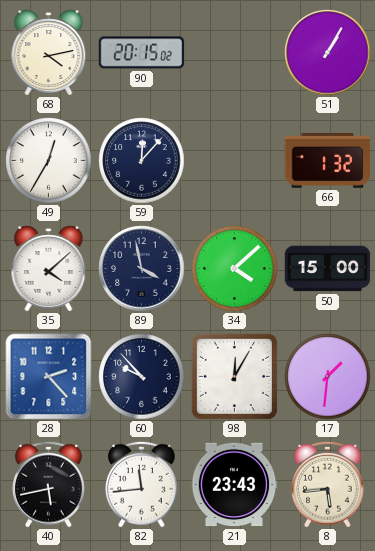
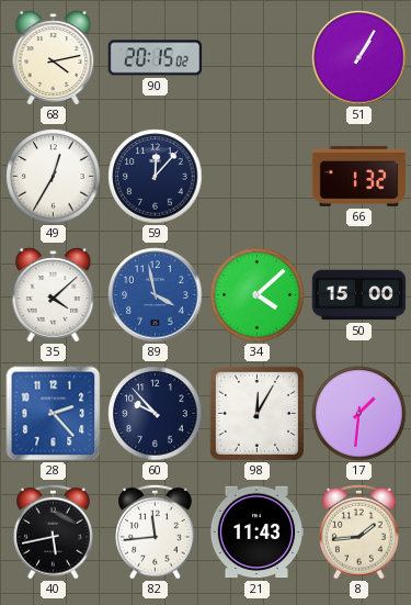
89 dial: navy -> blue
21: 23:43 -> 11:43
8: 5:44 -> 1:44
